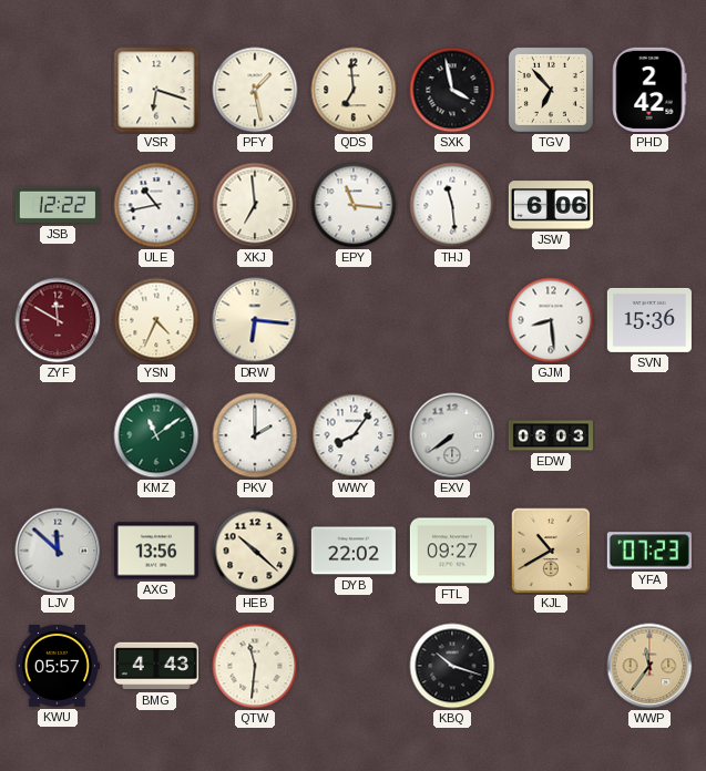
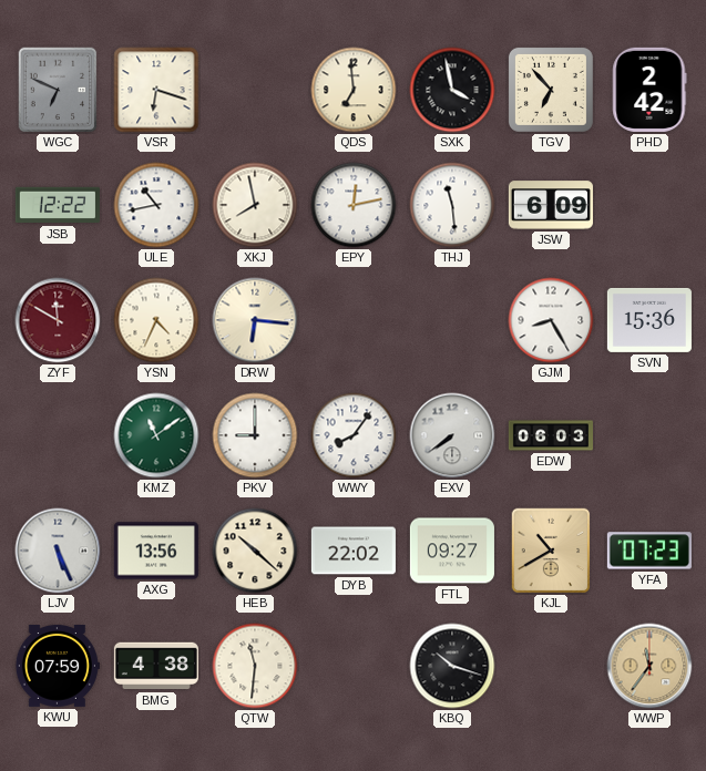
WGC: none -> 6:49
PFY: 1:28 -> none
XKJ: 6:59 -> 7:58
EPY: 11:16 -> 12:13
JSW: 6:06 -> 6:09
GJM: 8:29 -> 8:25
PKV: 2:00 -> 9:00
LJV: 11:52 -> 5:26
KWU: 05:57 -> 07:59
BMG: 4:43 -> 4:38
